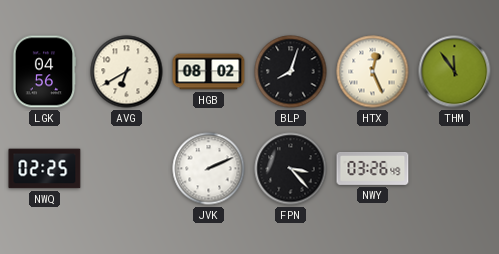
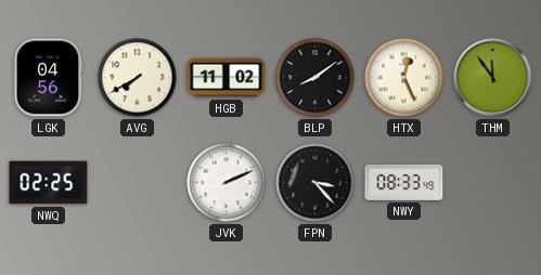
AVG: 6:40 -> 7:40
HGB: 08:02 -> 11:02
BLP: 8:03 -> 8:09
NWY: 03:26 -> 08:33
